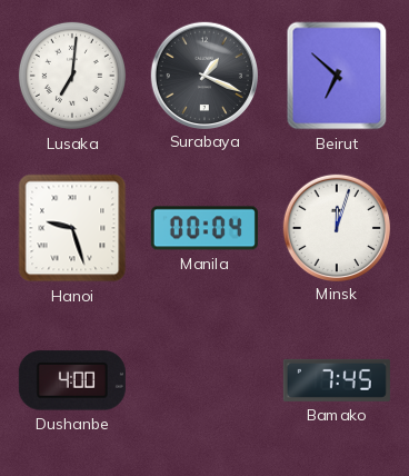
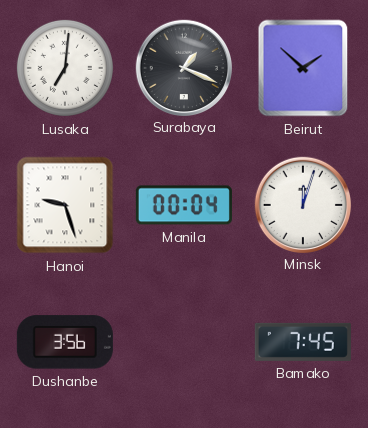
Beirut: 6:52 -> 1:52
Dushanbe: 4:00 -> 3:56
